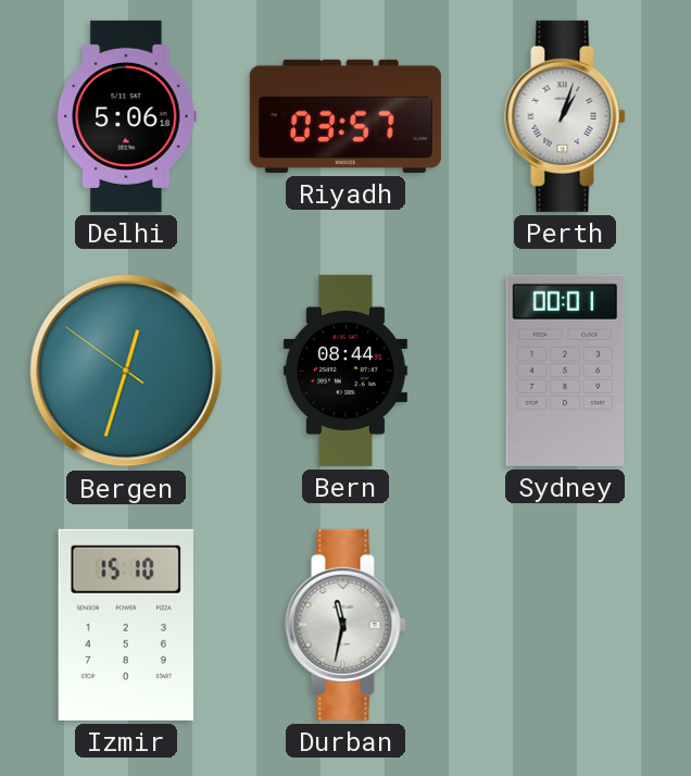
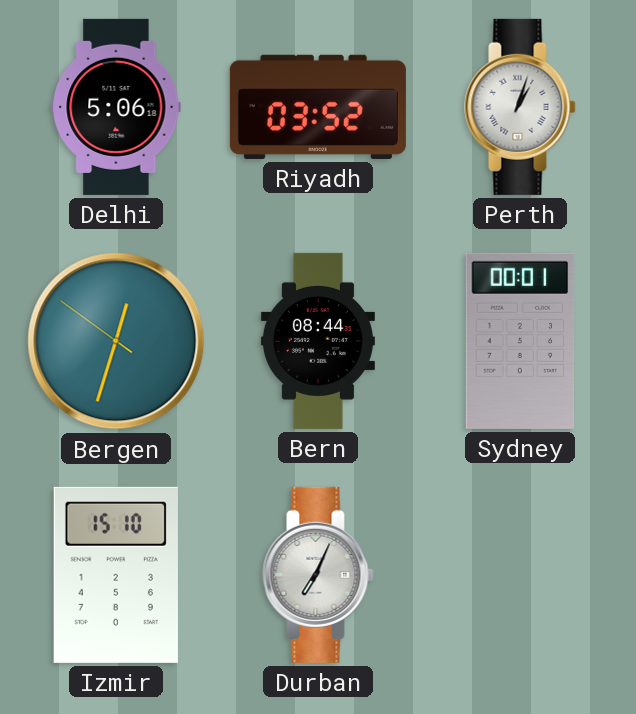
Riyadh: 03:57 -> 03:52
Durban: 11:32 -> 7:04
